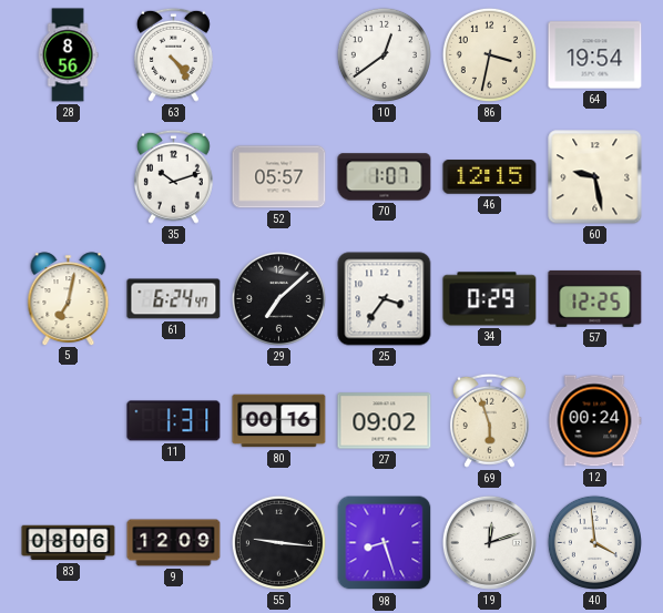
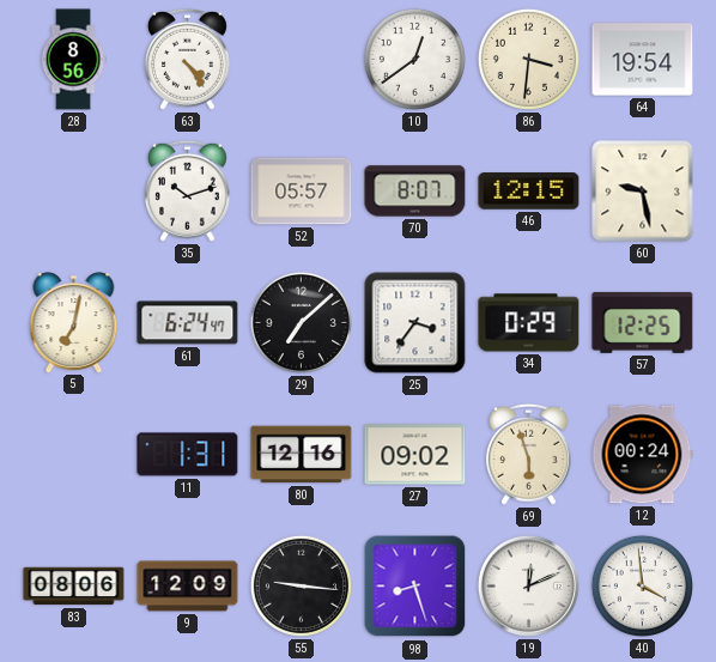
86: 3:32 -> 3:31
70: 1:07 -> 8:07
80: 00:16 -> 12:16
19: 12:12 -> 12:11
